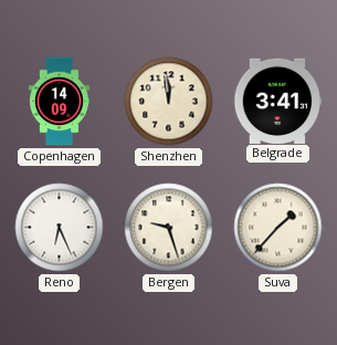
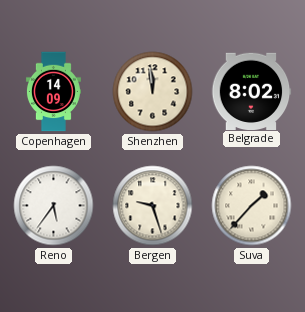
Belgrade: 3:41 -> 8:02
Reno: 6:26 -> 5:36
